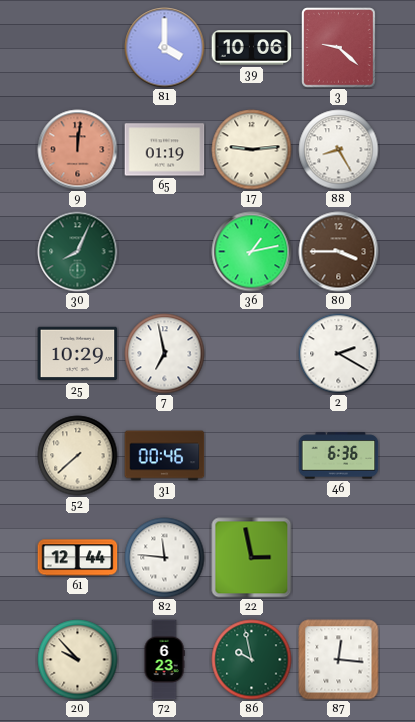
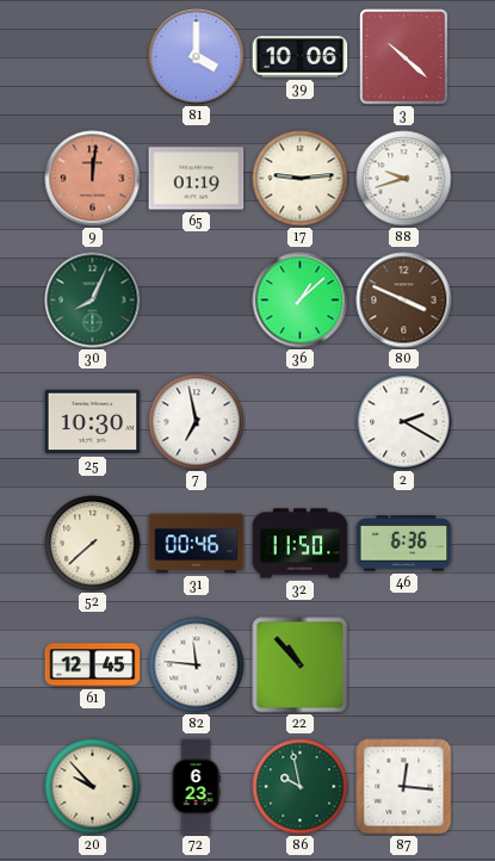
3: 9:22 -> 10:22
88: 8:25 -> 9:42
36: 1:13 -> 1:08
80: 3:45 -> 3:49
25: 10:29 -> 10:30
32: none -> 11:50
61: 12:44 -> 12:45
22: 2:58 -> 10:53
